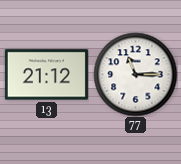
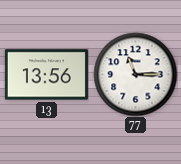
13: 21:12 -> 13:56
